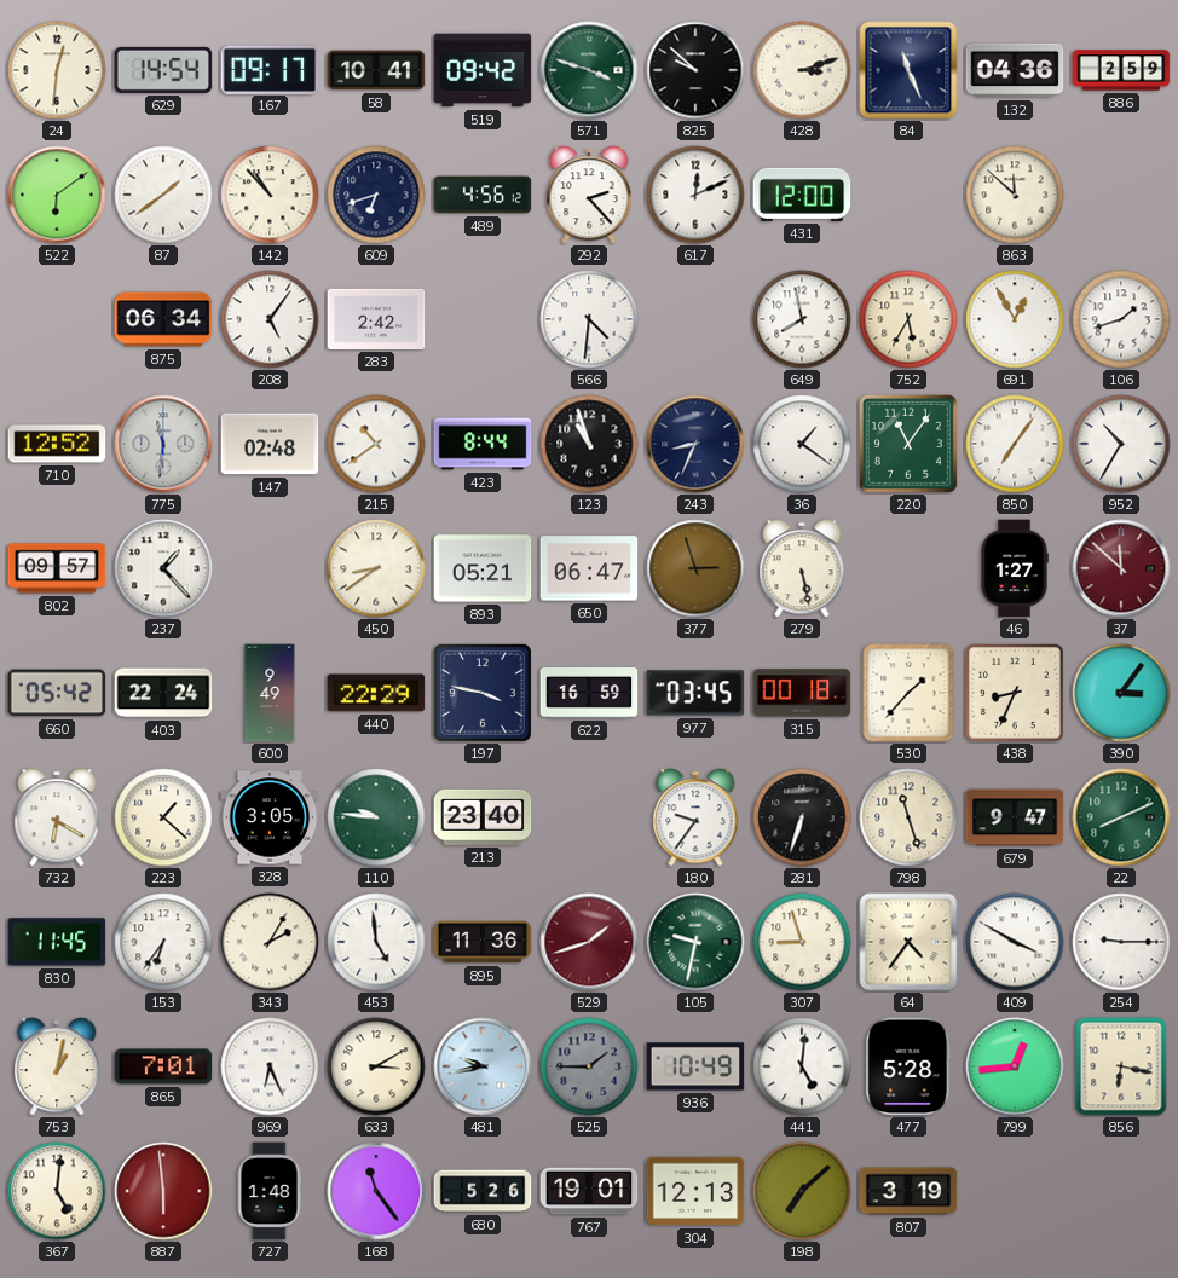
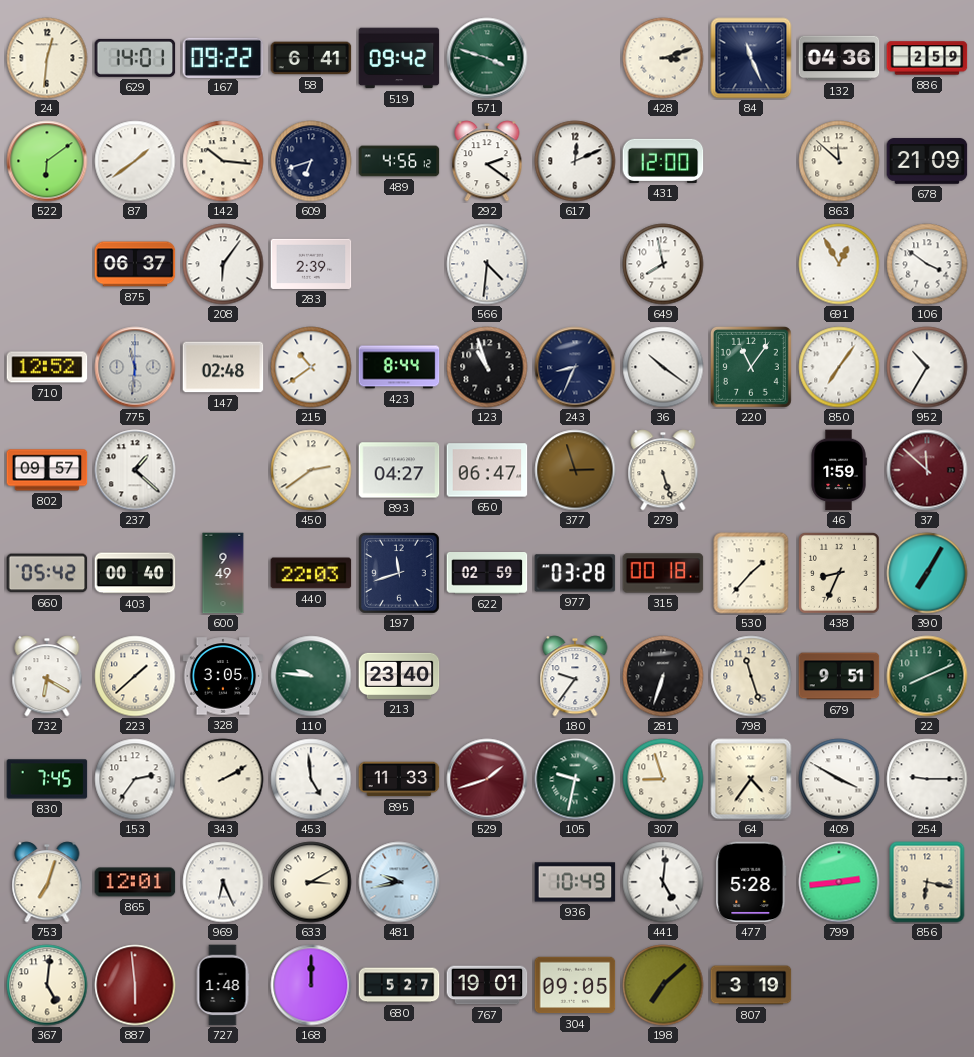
629: 14:54 -> 14:01
167: 09:17 -> 09:22
58: 10:41 -> 6:41
825: 9:52 -> none
142: 10:53 -> 10:16
292: 2:23 -> 2:21
678: none -> 21:09
875: 06:34 -> 06:37
208: 5:06 -> 6:06
283: 2:42 -> 2:39
752: 5:35 -> none
106: 1:42 -> 3:51
36: 1:21 -> 10:21
237: 1:23 -> 1:22
450: 8:39 -> 2:39
893: 05:21 -> 04:27
279: 5:28 -> 5:27
46: 1:27 -> 1:59
403: 22:24 -> 00:40
440: 22:29 -> 22:03
197: 3:47 -> 11:42
622: 16:59 -> 02:59
977: 03:45 -> 03:28
390: 3:06 -> 7:05
223: 1:22 -> 1:38
679: 9:47 -> 9:51
830: 11:45 -> 7:45
153: 6:36 -> 2:36
343: 2:05 -> 2:10
895: 11:36 -> 11:33
753: 1:02 -> 7:03
865: 7:01 -> 12:01
525: 1:45 -> none
799: 12:44 -> 2:44
168: 11:24 -> 12:00
680: 5:26 -> 5:27
304: 12:13 -> 09:05
